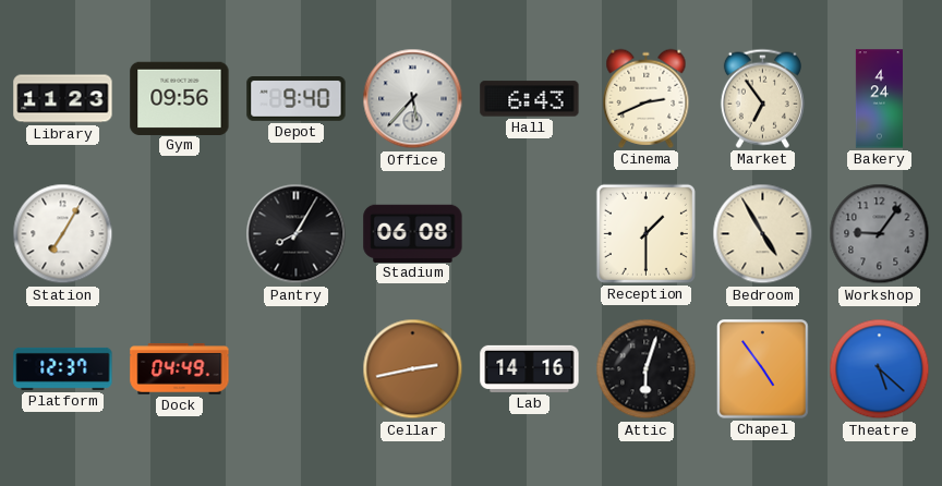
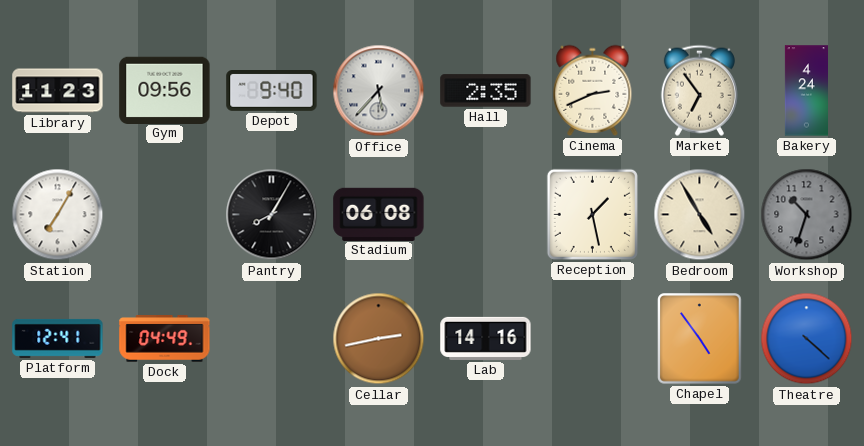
Hall: 6:43 -> 2:35
Reception: 1:30 -> 1:28
Workshop: 9:06 -> 10:33
Platform: 12:37 -> 12:41
Attic: 6:03 -> none
Theatre: 5:22 -> 4:22
